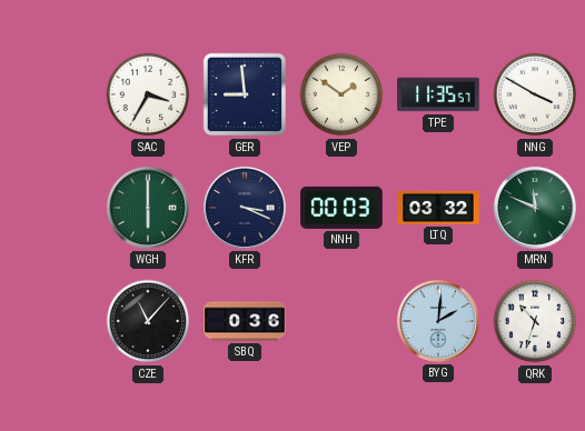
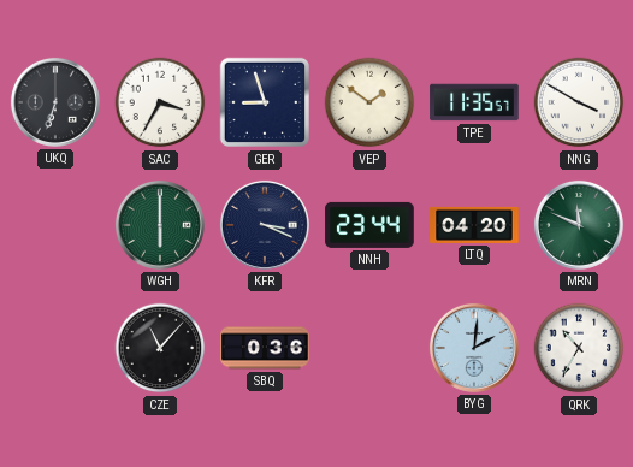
UKQ: none -> 6:33
GER: 8:59 -> 8:57
NNH: 00:03 -> 23:44
LTQ: 03:32 -> 04:20
QRK: 10:33 -> 10:35
